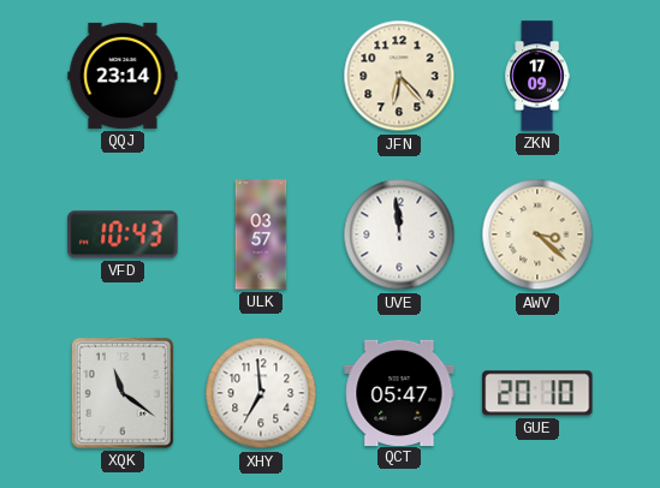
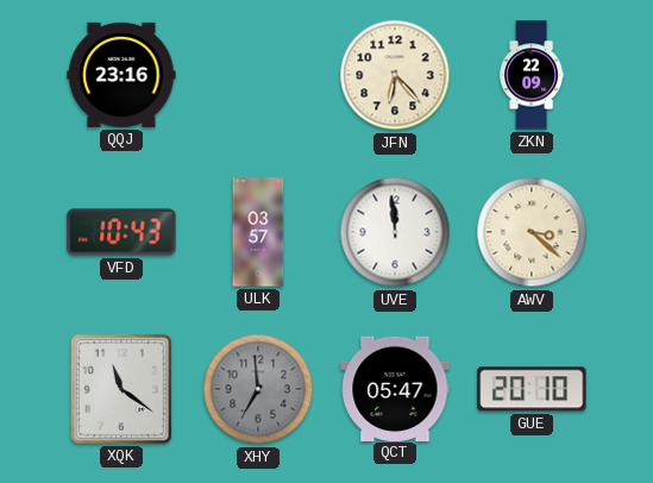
QQJ: 23:14 -> 23:16
ZKN: 17:09 -> 22:09
XHY dial: white -> grey
